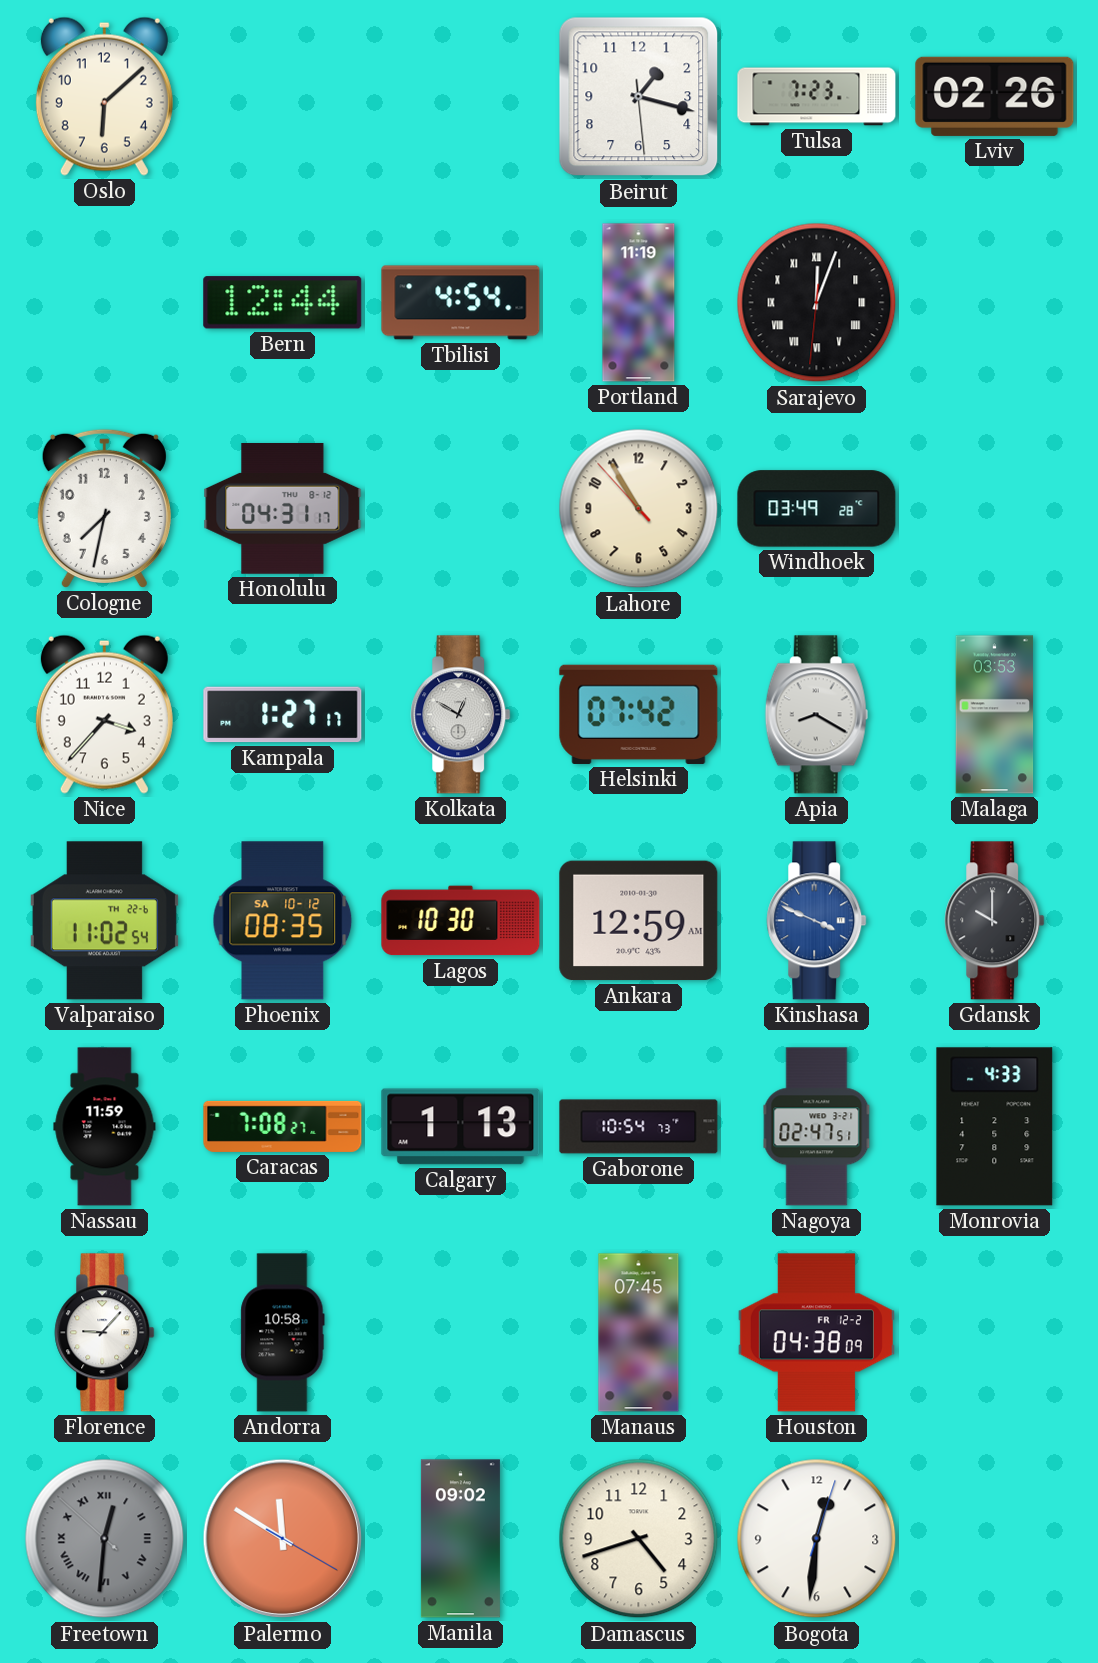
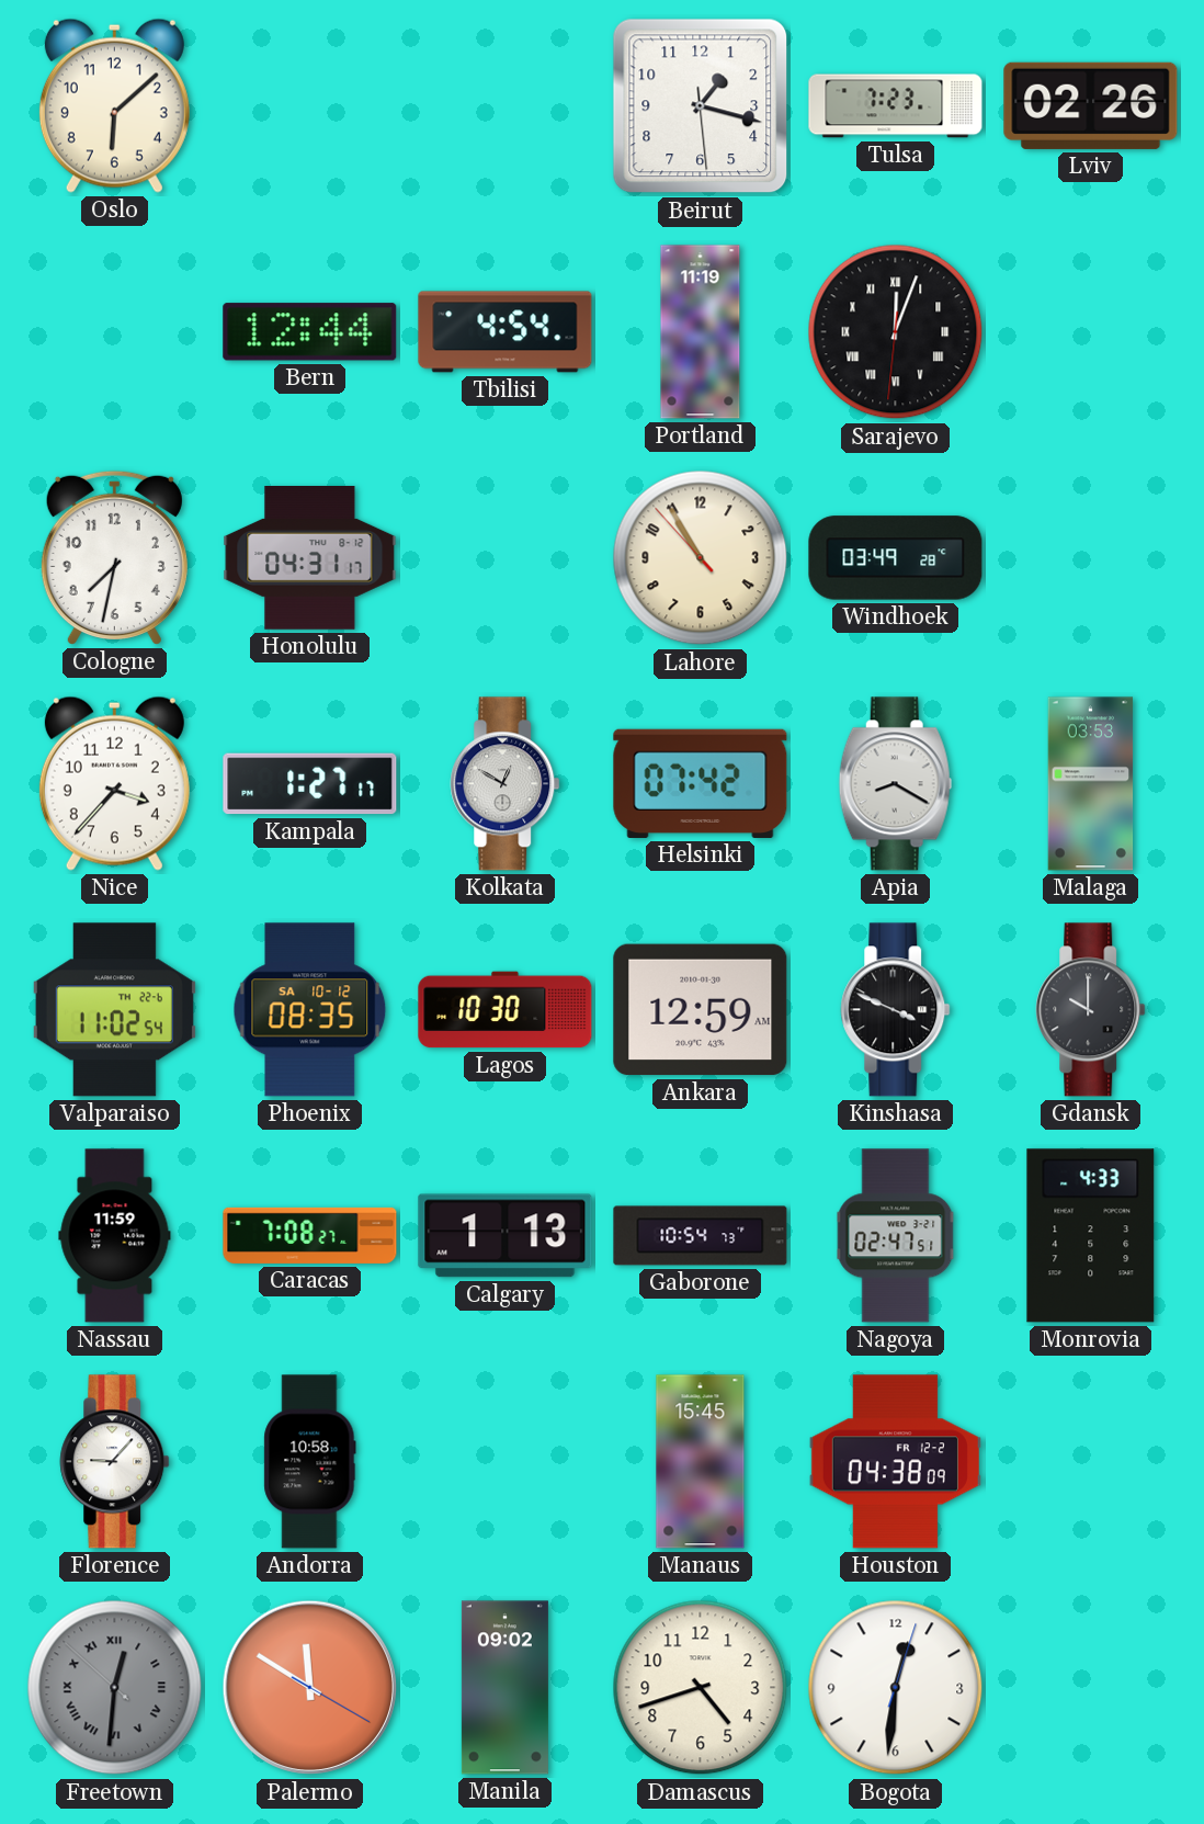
Kinshasa dial: blue -> black
Manaus: 07:45 -> 15:45
